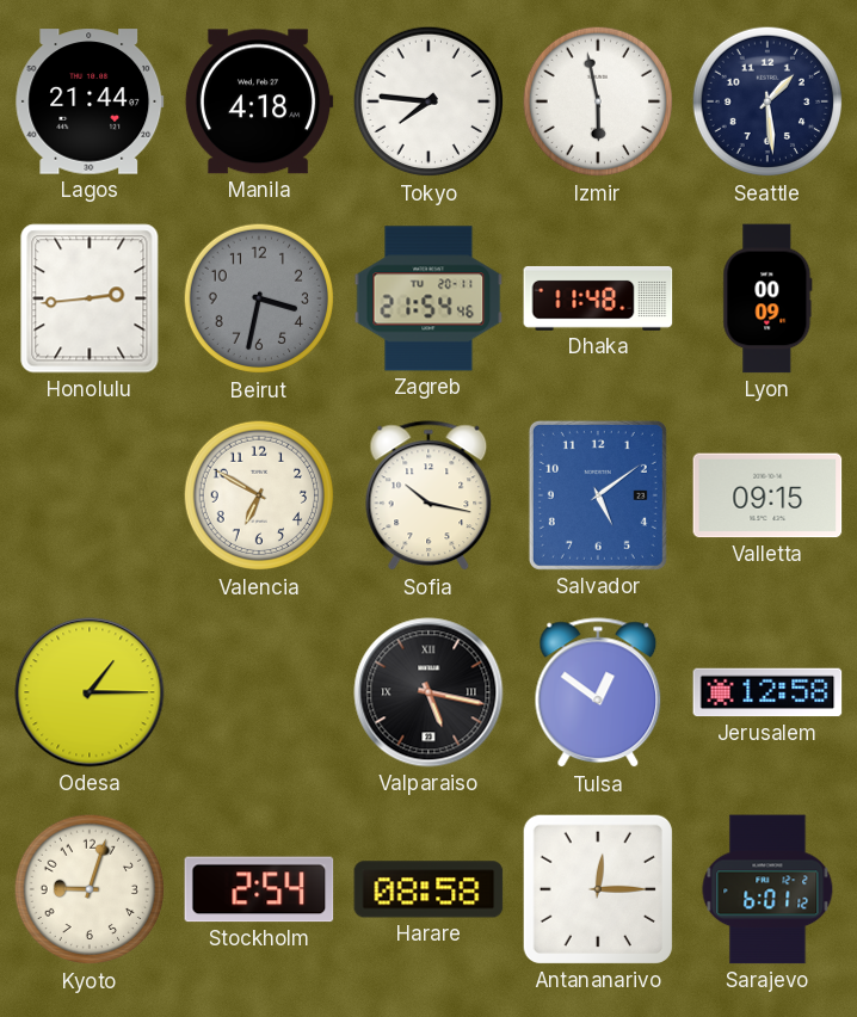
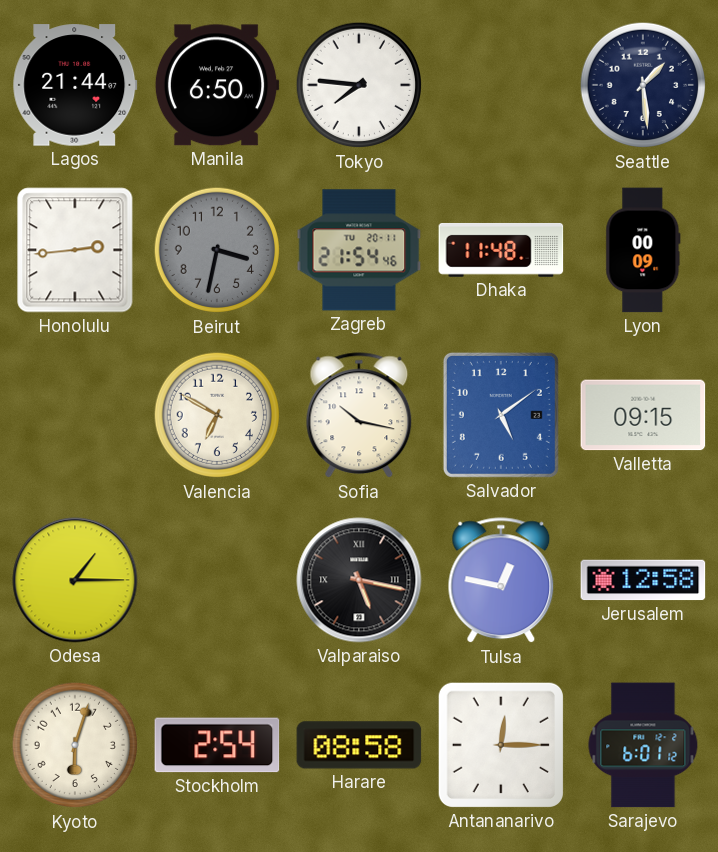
Manila: 4:18 -> 6:50
Izmir: 5:58 -> none
Tulsa: 12:51 -> 12:47
Kyoto: 9:03 -> 6:03
